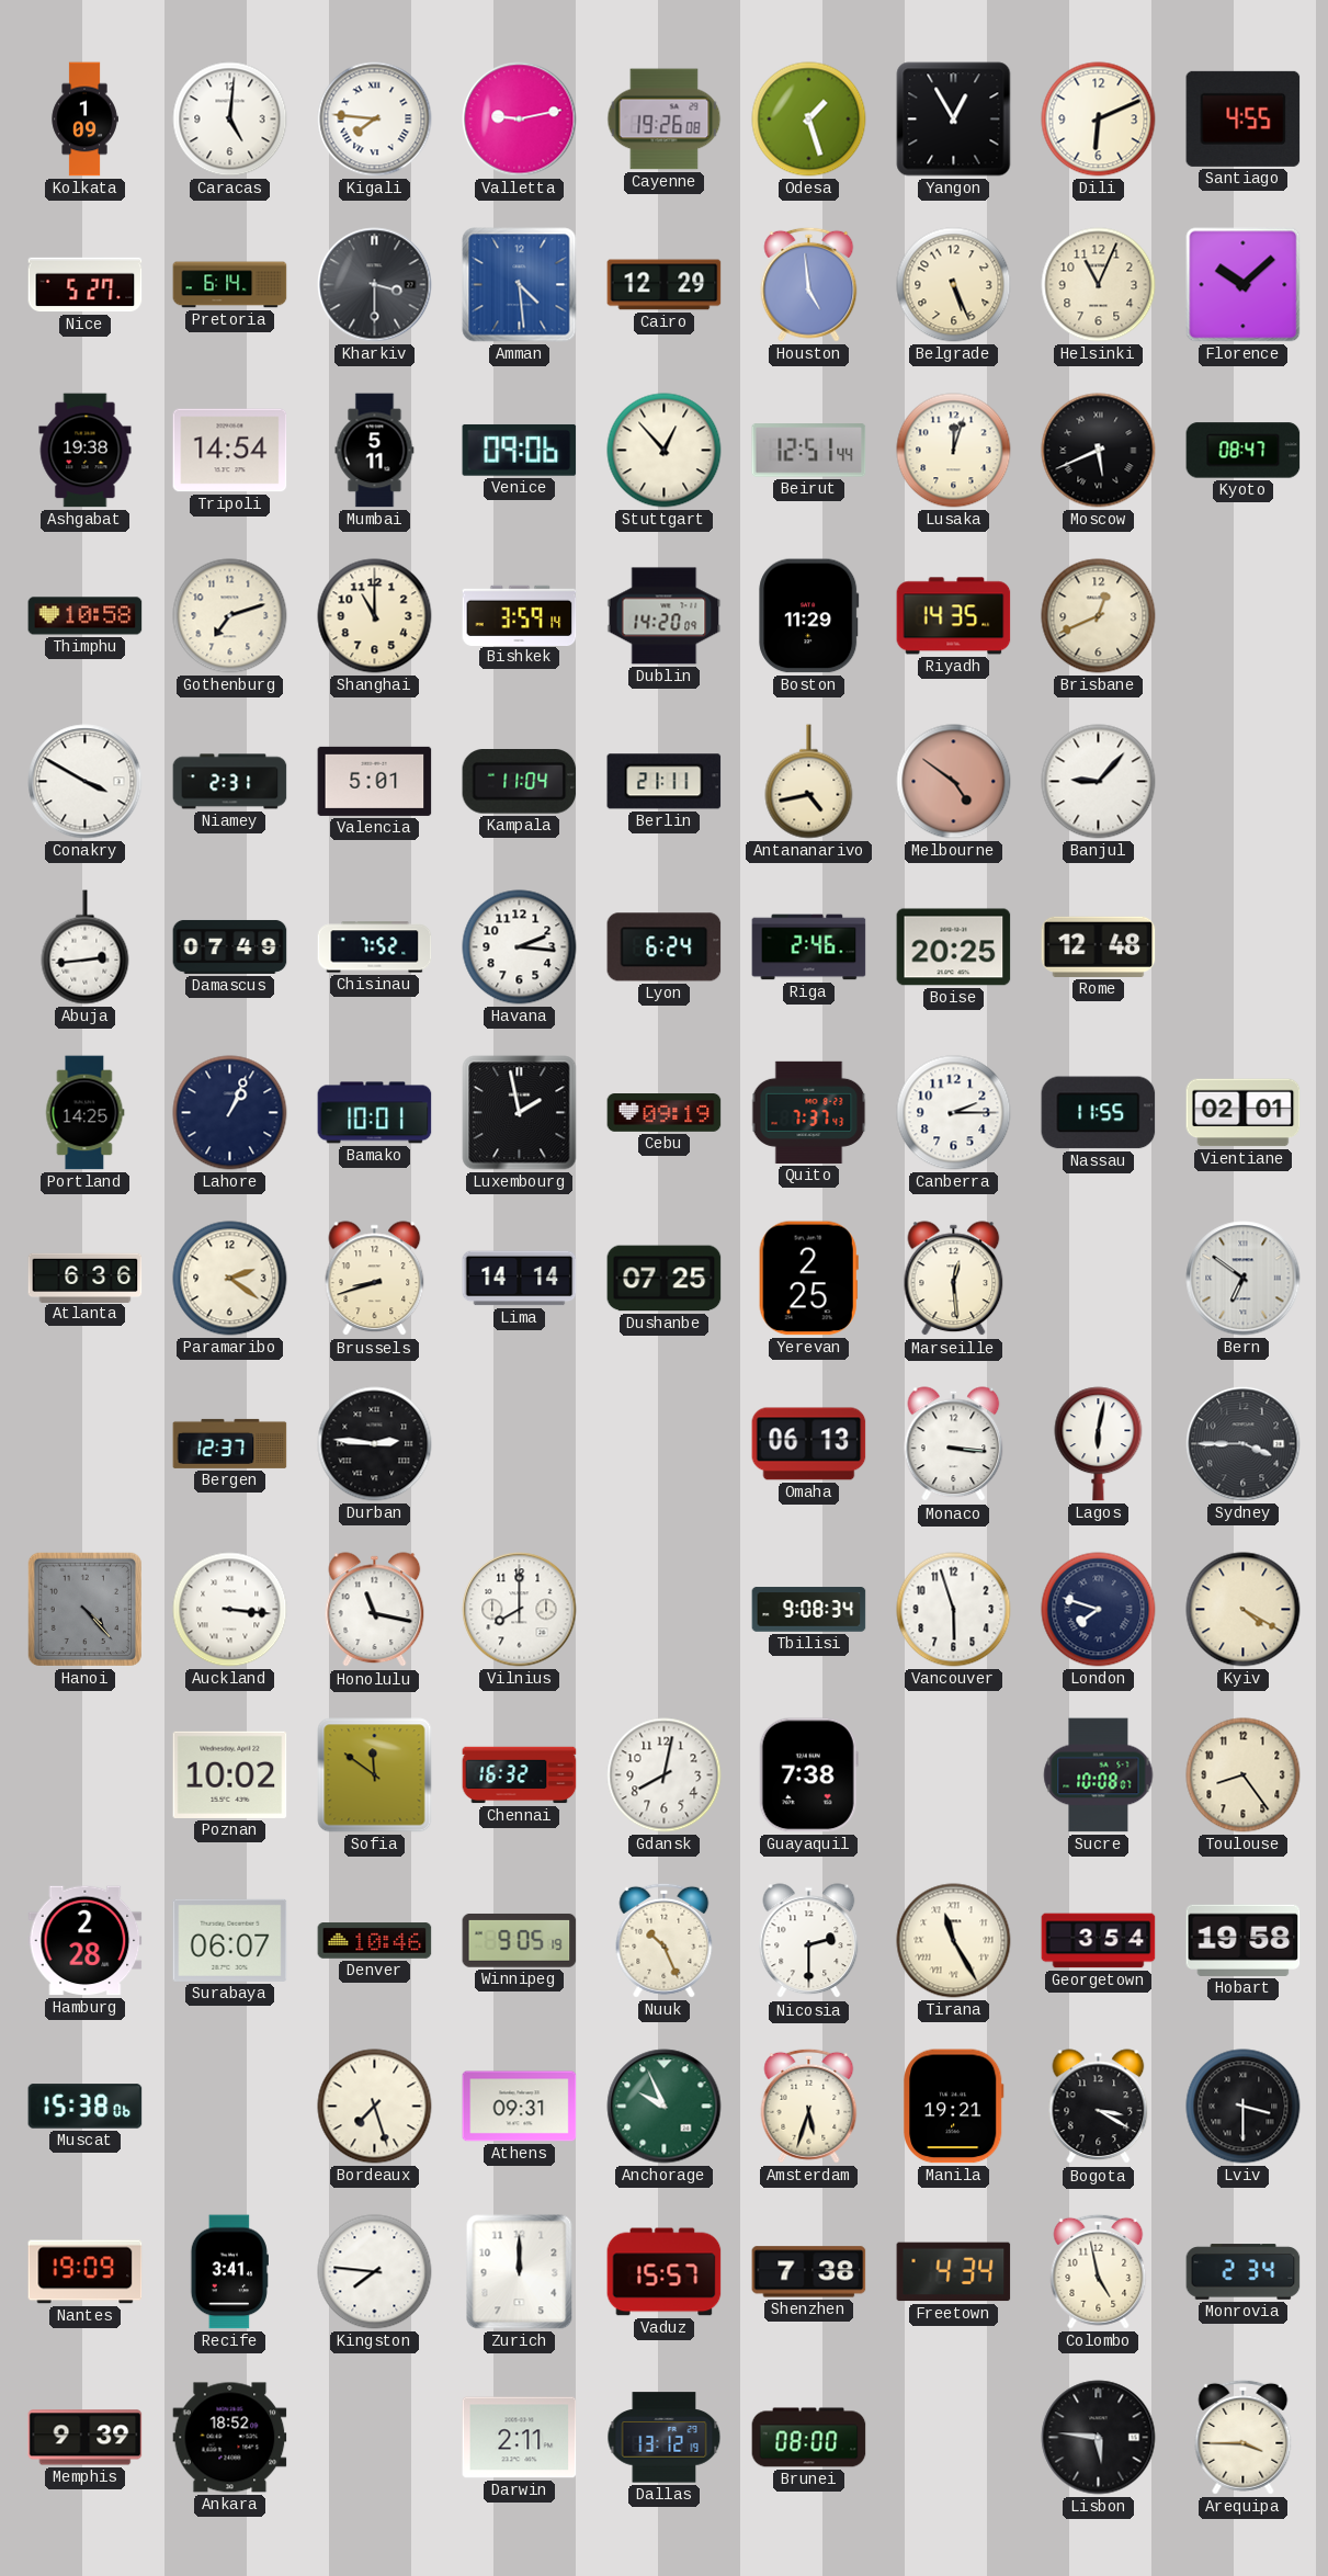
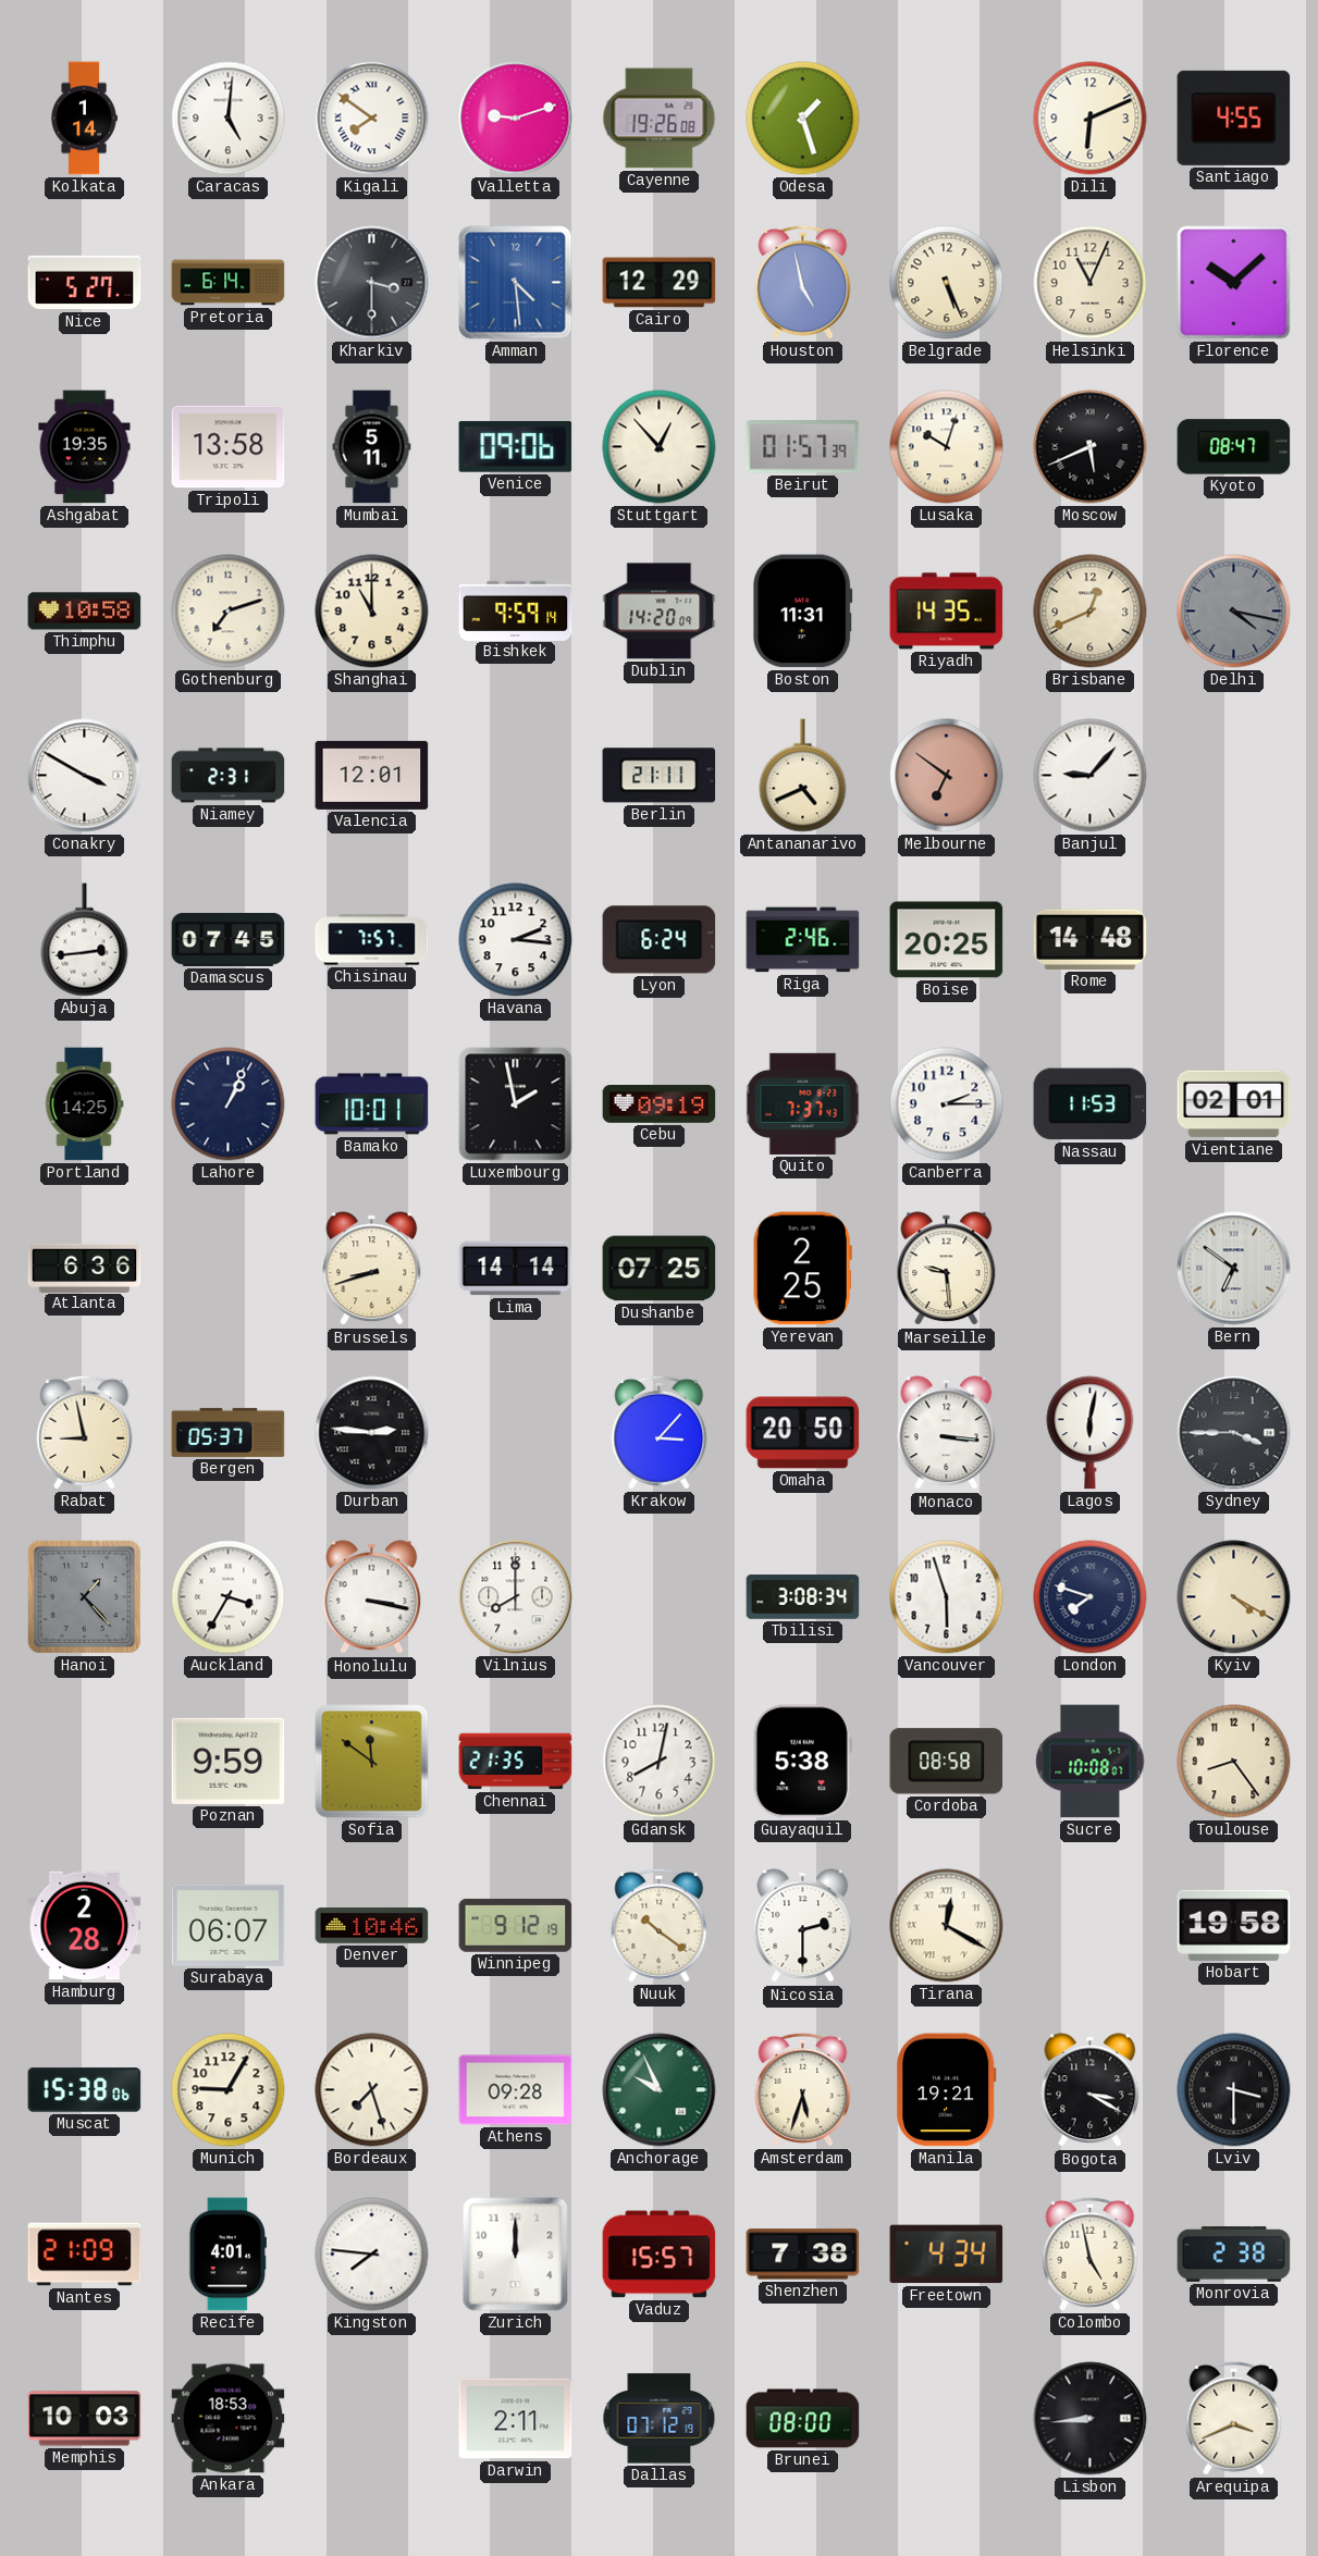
Kolkata: 1:09 -> 1:14
Kigali: 7:46 -> 7:51
Valletta: 9:13 -> 9:12
Yangon: 12:55 -> none
Houston: 4:59 -> 4:58
Ashgabat: 19:38 -> 19:35
Tripoli: 14:54 -> 13:58
Beirut: 12:51 -> 01:57
Lusaka: 12:03 -> 10:03
Bishkek: 3:59 -> 9:59
Boston: 11:29 -> 11:31
Delhi: none -> 4:17
Valencia: 5:01 -> 12:01
Kampala: 11:04 -> none
Antananarivo: 4:43 -> 4:41
Melbourne: 4:51 -> 6:51
Damascus: 07:49 -> 07:45
Chisinau: 7:52 -> 7:57
Rome: 12:48 -> 14:48
Nassau: 11:55 -> 11:53
Paramaribo: 2:21 -> none
Marseille: 12:29 -> 9:29
Rabat: none -> 8:58
Bergen: 12:37 -> 05:37
Krakow: none -> 3:07
Omaha: 06:13 -> 20:50
Hanoi: 4:23 -> 1:23
Auckland: 3:16 -> 3:35
Honolulu: 11:17 -> 3:17
Tbilisi: 9:08 -> 3:08
Poznan: 10:02 -> 9:59
Chennai: 16:32 -> 21:35
Guayaquil: 7:38 -> 5:38
Cordoba: none -> 08:58
Winnipeg: 9:05 -> 9:12
Nuuk: 10:26 -> 10:21
Tirana: 11:25 -> 12:20
Georgetown: 3:54 -> none
Munich: none -> 9:05
Athens: 09:31 -> 09:28
Nantes: 19:09 -> 21:09
Recife: 3:41 -> 4:01
Monrovia: 2:34 -> 2:38
Memphis: 9:39 -> 10:03
Ankara: 18:52 -> 18:53
Dallas: 13:12 -> 07:12
Lisbon: 5:46 -> 8:44
Arequipa: 3:45 -> 3:41
